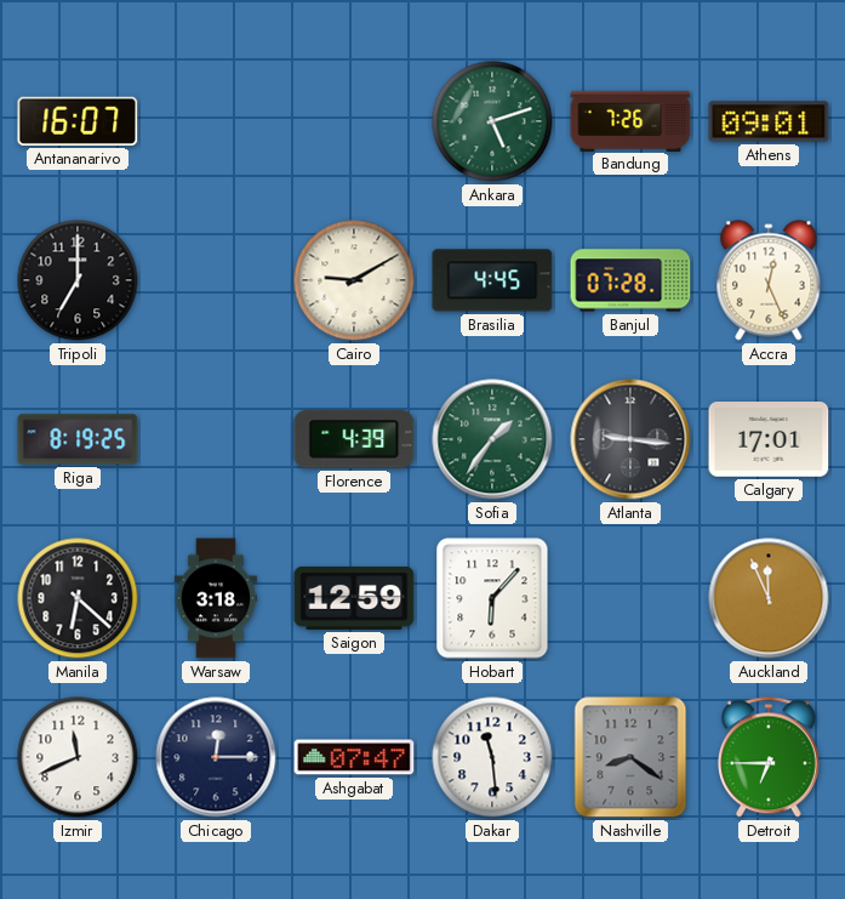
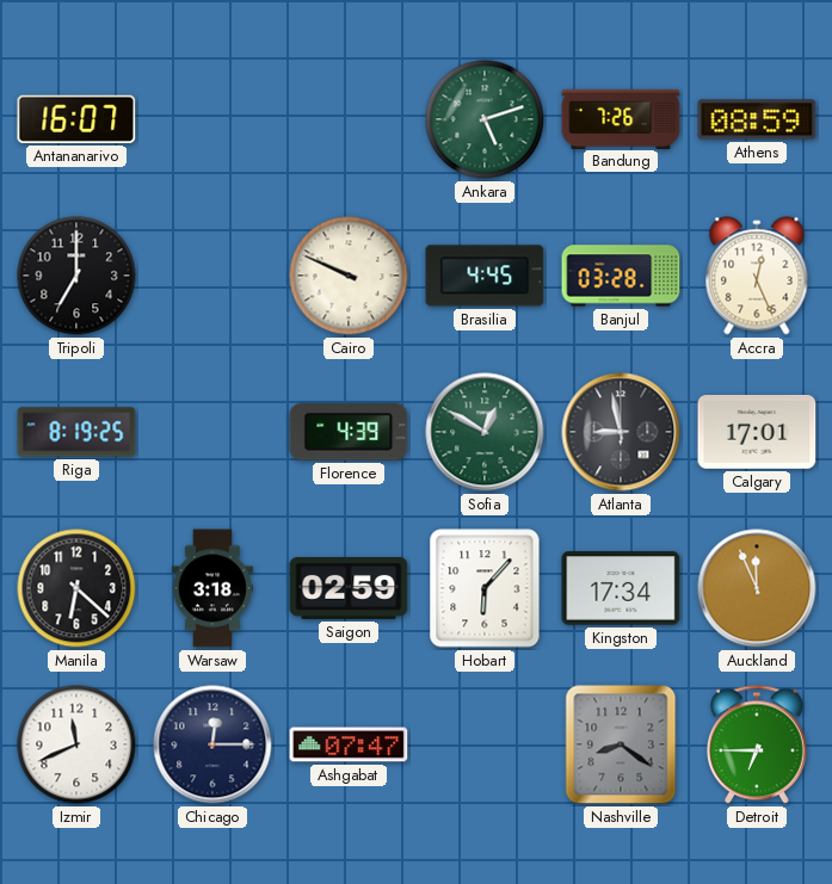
Athens: 09:01 -> 08:59
Cairo: 9:10 -> 9:49
Banjul: 07:28 -> 03:28
Sofia: 1:36 -> 12:50
Atlanta: 9:16 -> 8:58
Saigon: 12:59 -> 02:59
Kingston: none -> 17:34
Dakar: 11:29 -> none
